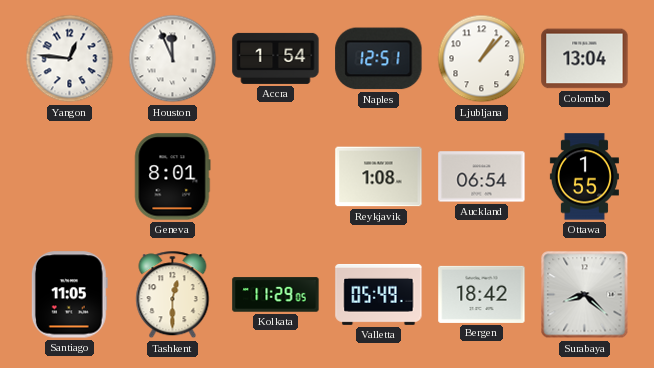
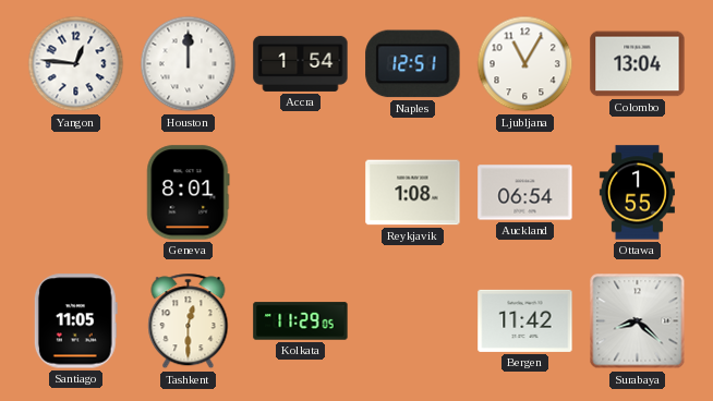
Houston: 11:56 -> 12:00
Ljubljana: 1:07 -> 11:05
Valletta: 05:49 -> none
Bergen: 18:42 -> 11:42
